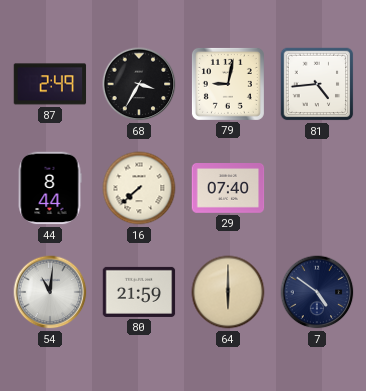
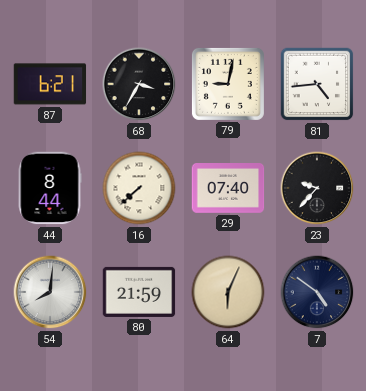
87: 2:49 -> 6:21
23: none -> 9:37
54: 11:01 -> 8:01
64: 6:00 -> 6:04
